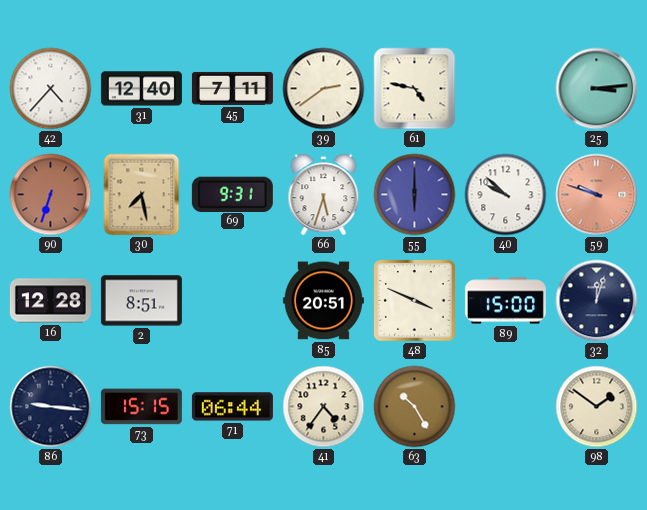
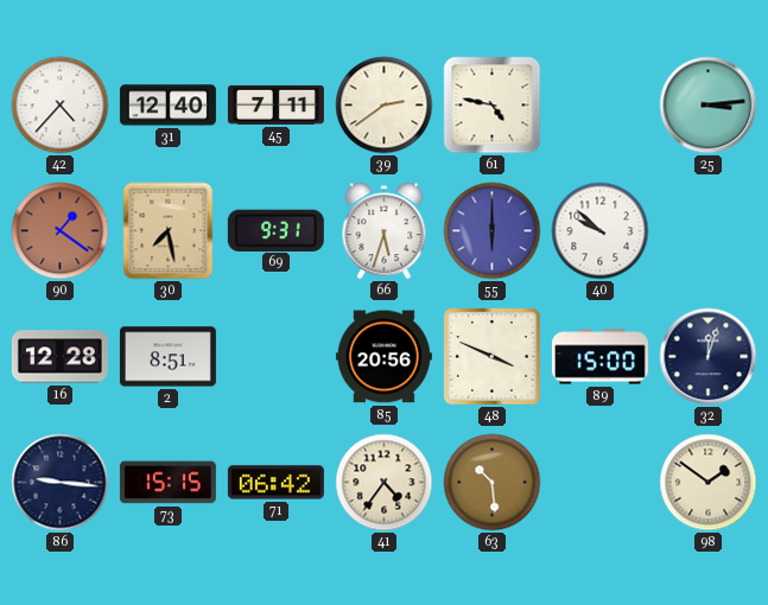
90: 6:33 -> 1:21
59: 9:48 -> none
85: 20:51 -> 20:56
71: 06:44 -> 06:42
63: 10:25 -> 10:29
